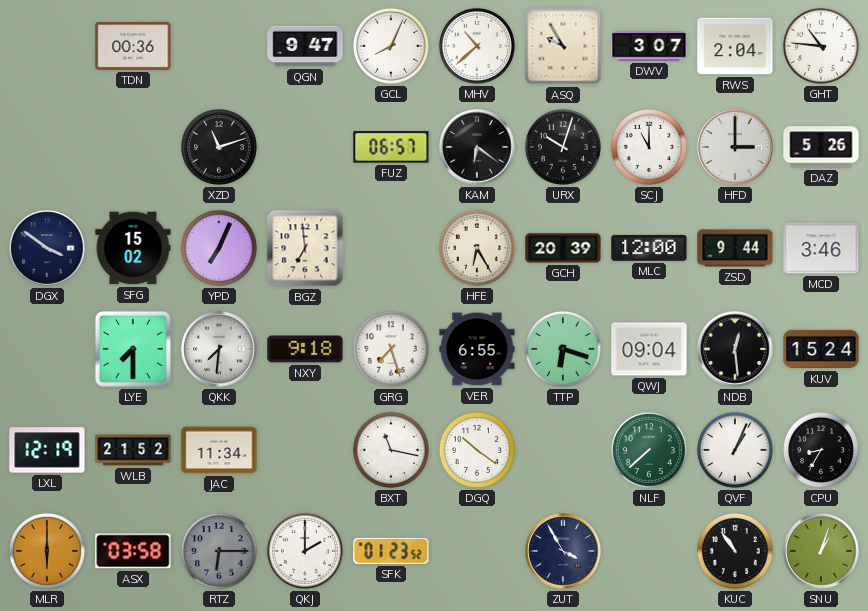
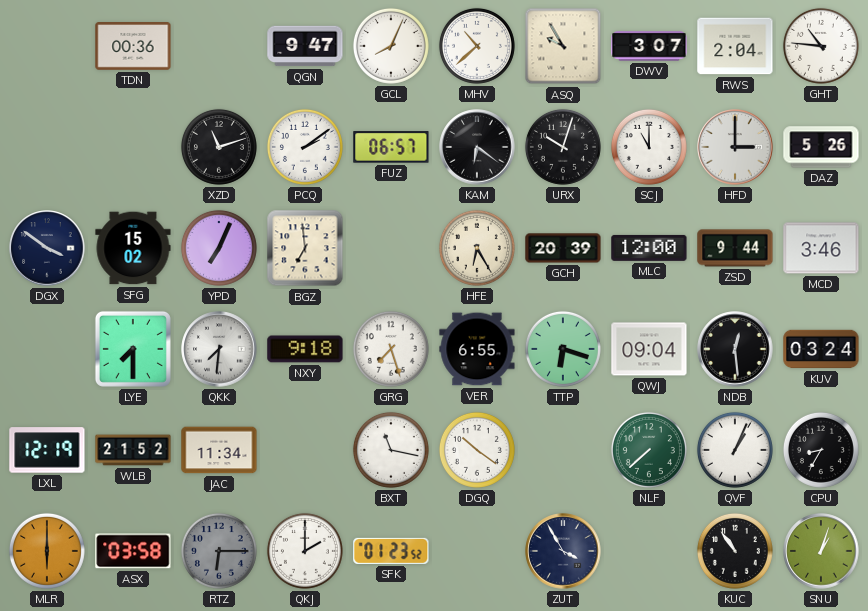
PCQ: none -> 2:09
KUV: 15:24 -> 03:24
